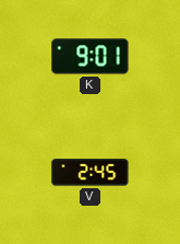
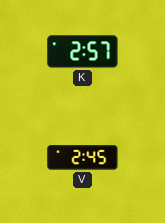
K: 9:01 -> 2:57
